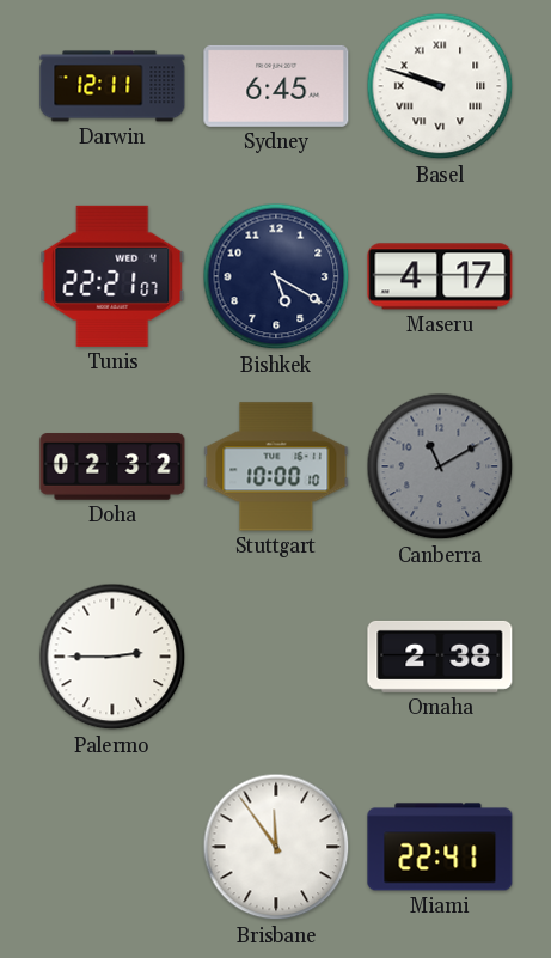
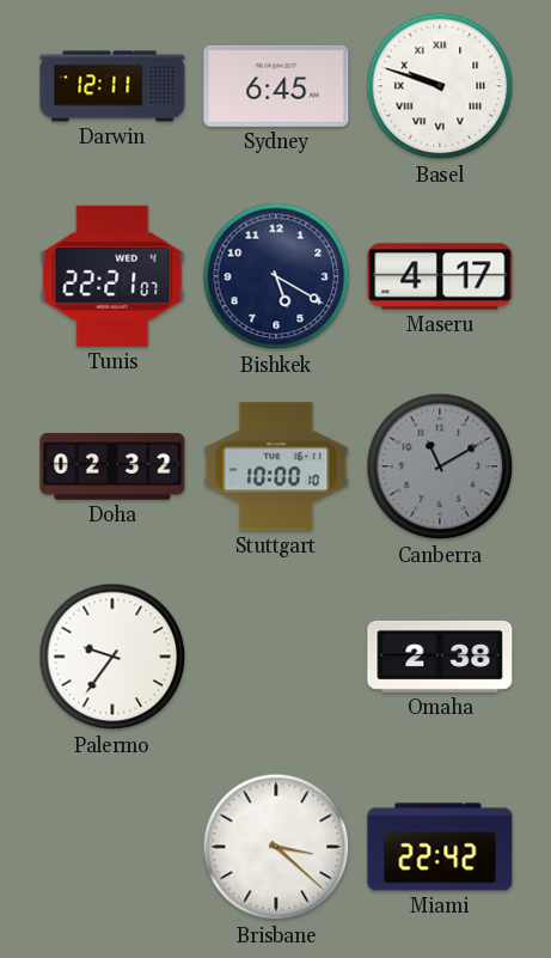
Palermo: 2:45 -> 9:36
Brisbane: 11:54 -> 3:22
Miami: 22:41 -> 22:42
